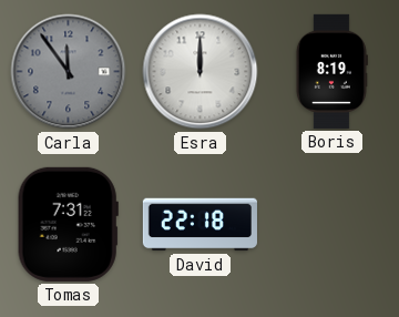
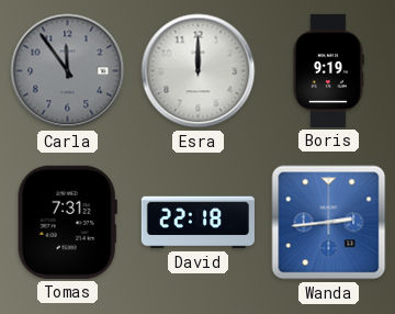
Boris: 8:19 -> 9:19
Wanda: none -> 2:44
